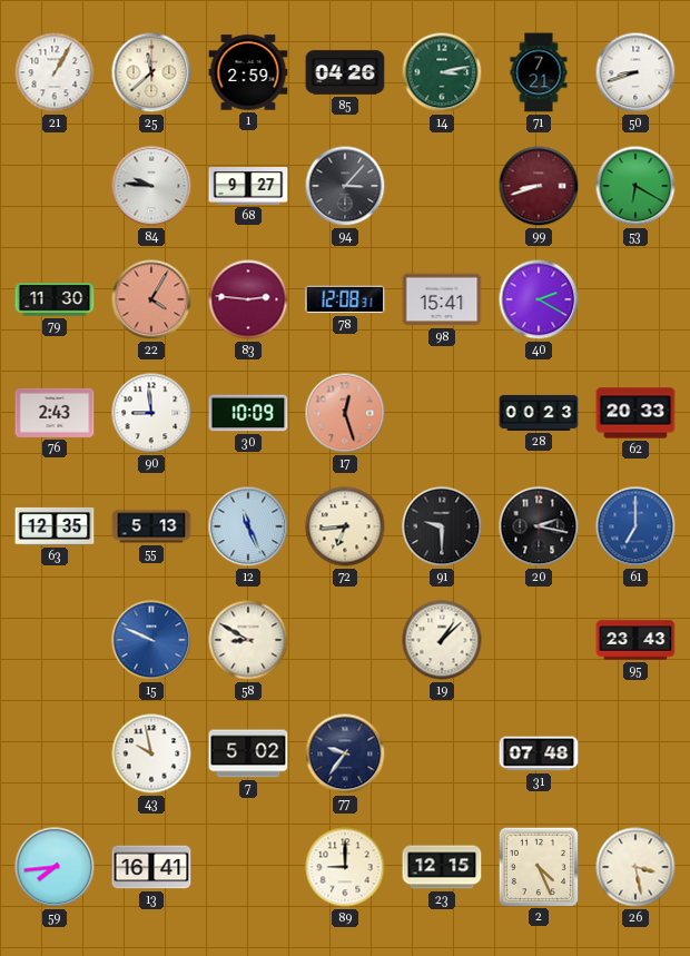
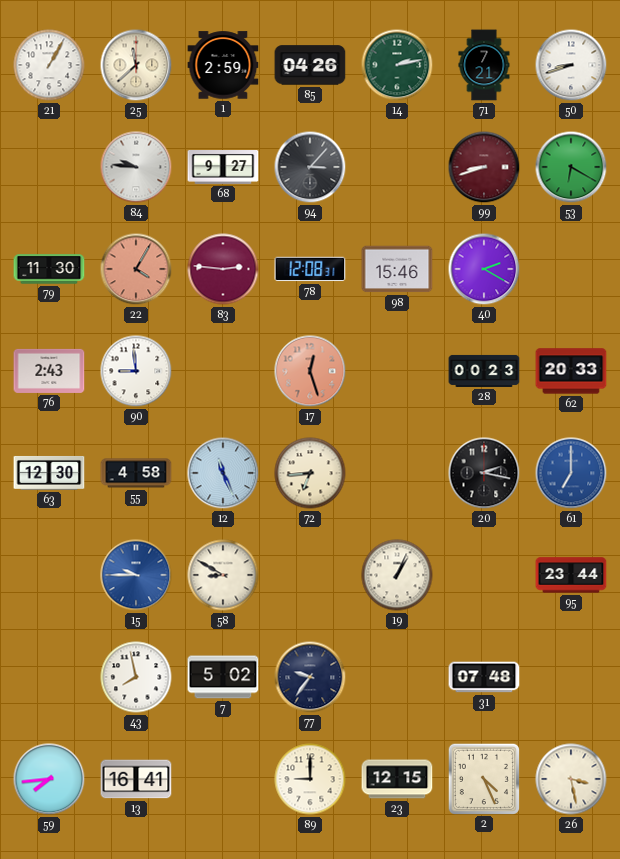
14: 3:13 -> 2:13
98: 15:41 -> 15:46
30: 10:09 -> none
63: 12:35 -> 12:30
55: 5:13 -> 4:58
91: 9:30 -> none
15: 9:49 -> 9:45
19: 1:08 -> 1:04
95: 23:43 -> 23:44
43: 9:58 -> 7:58
